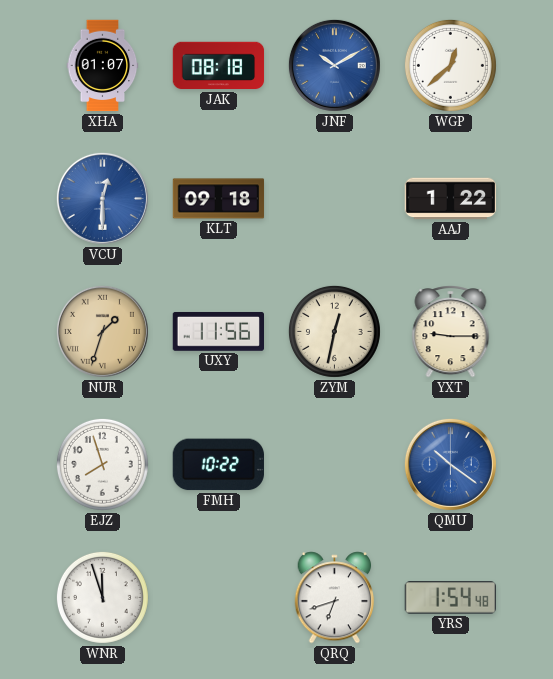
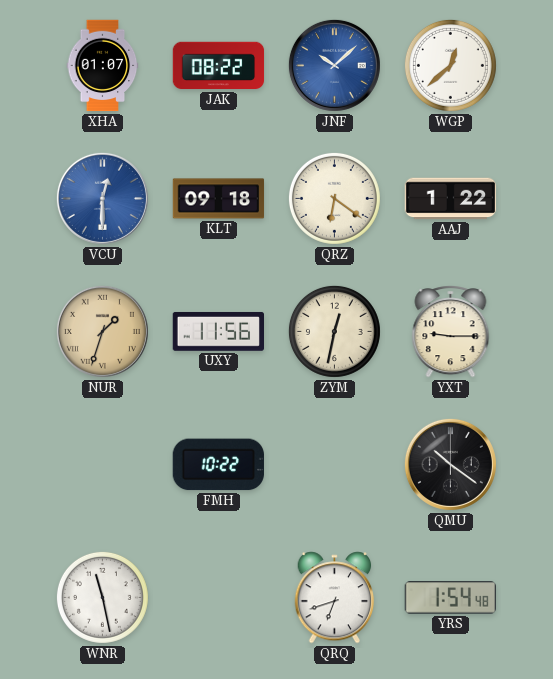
JAK: 08:18 -> 08:22
JNF: 10:10 -> 10:08
QRZ: none -> 6:21
EJZ: 7:57 -> none
QMU dial: blue -> black
WNR: 11:57 -> 11:28
